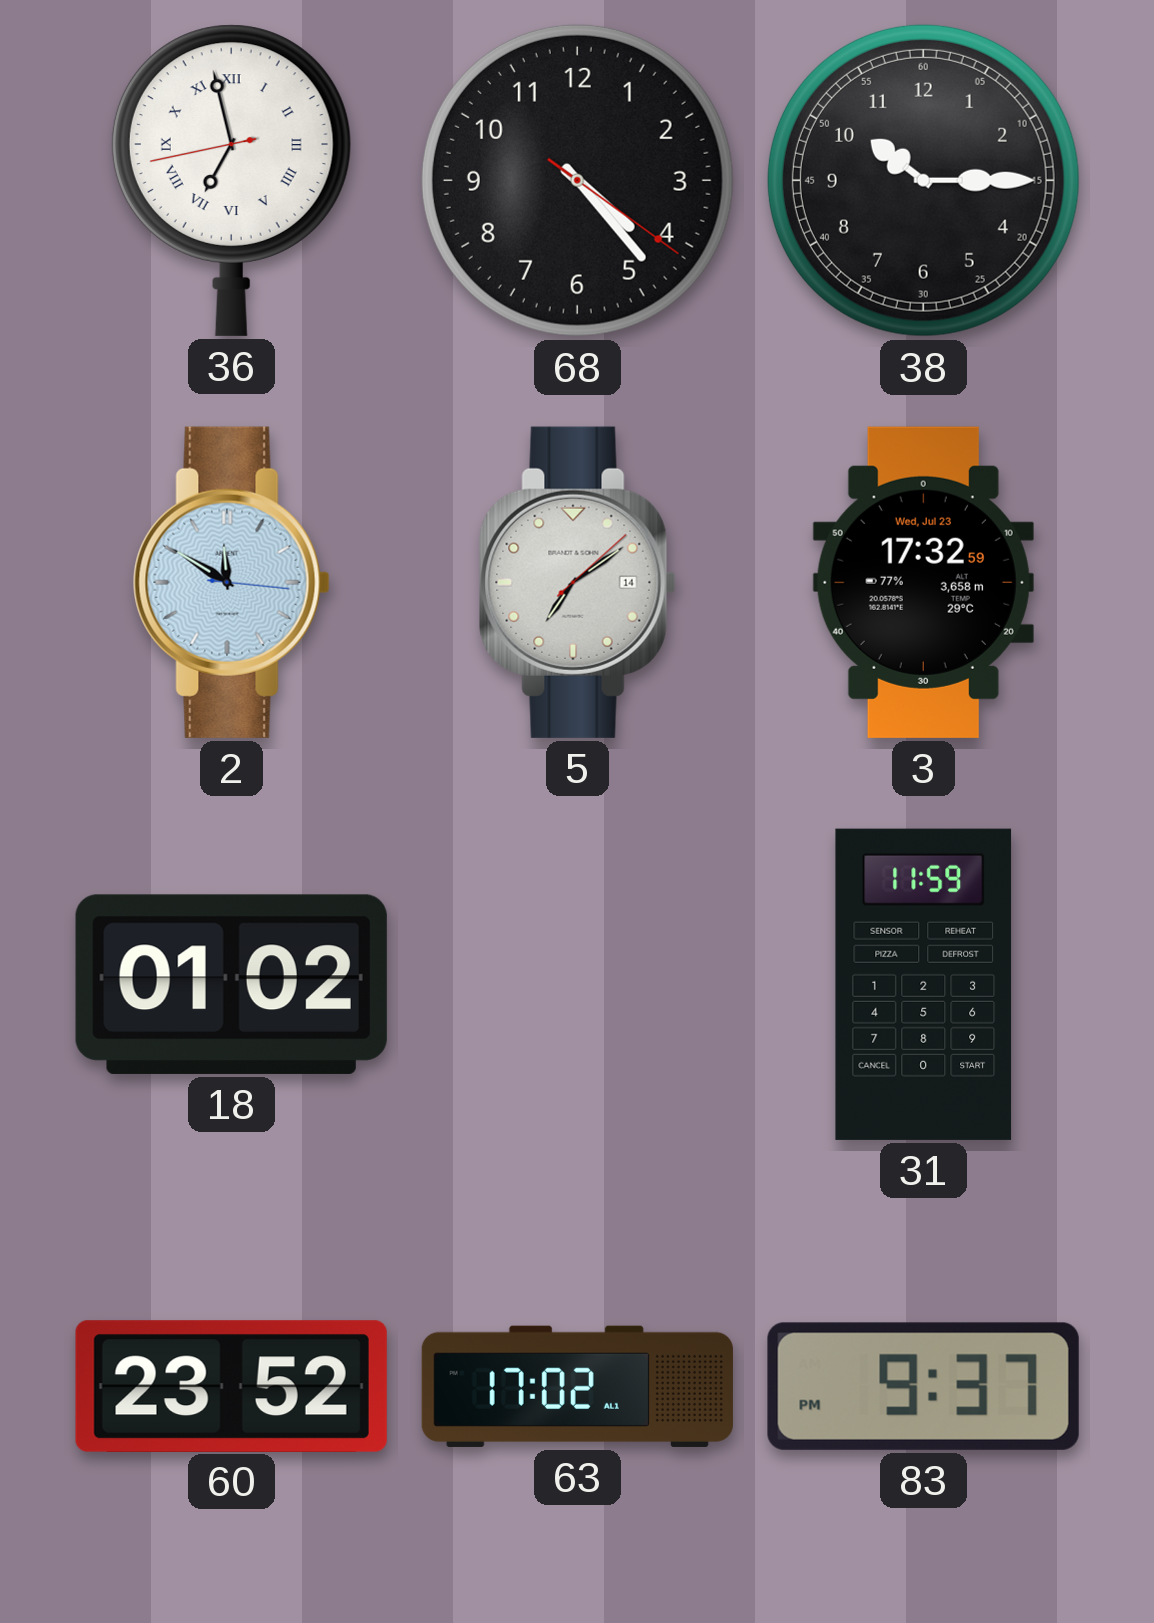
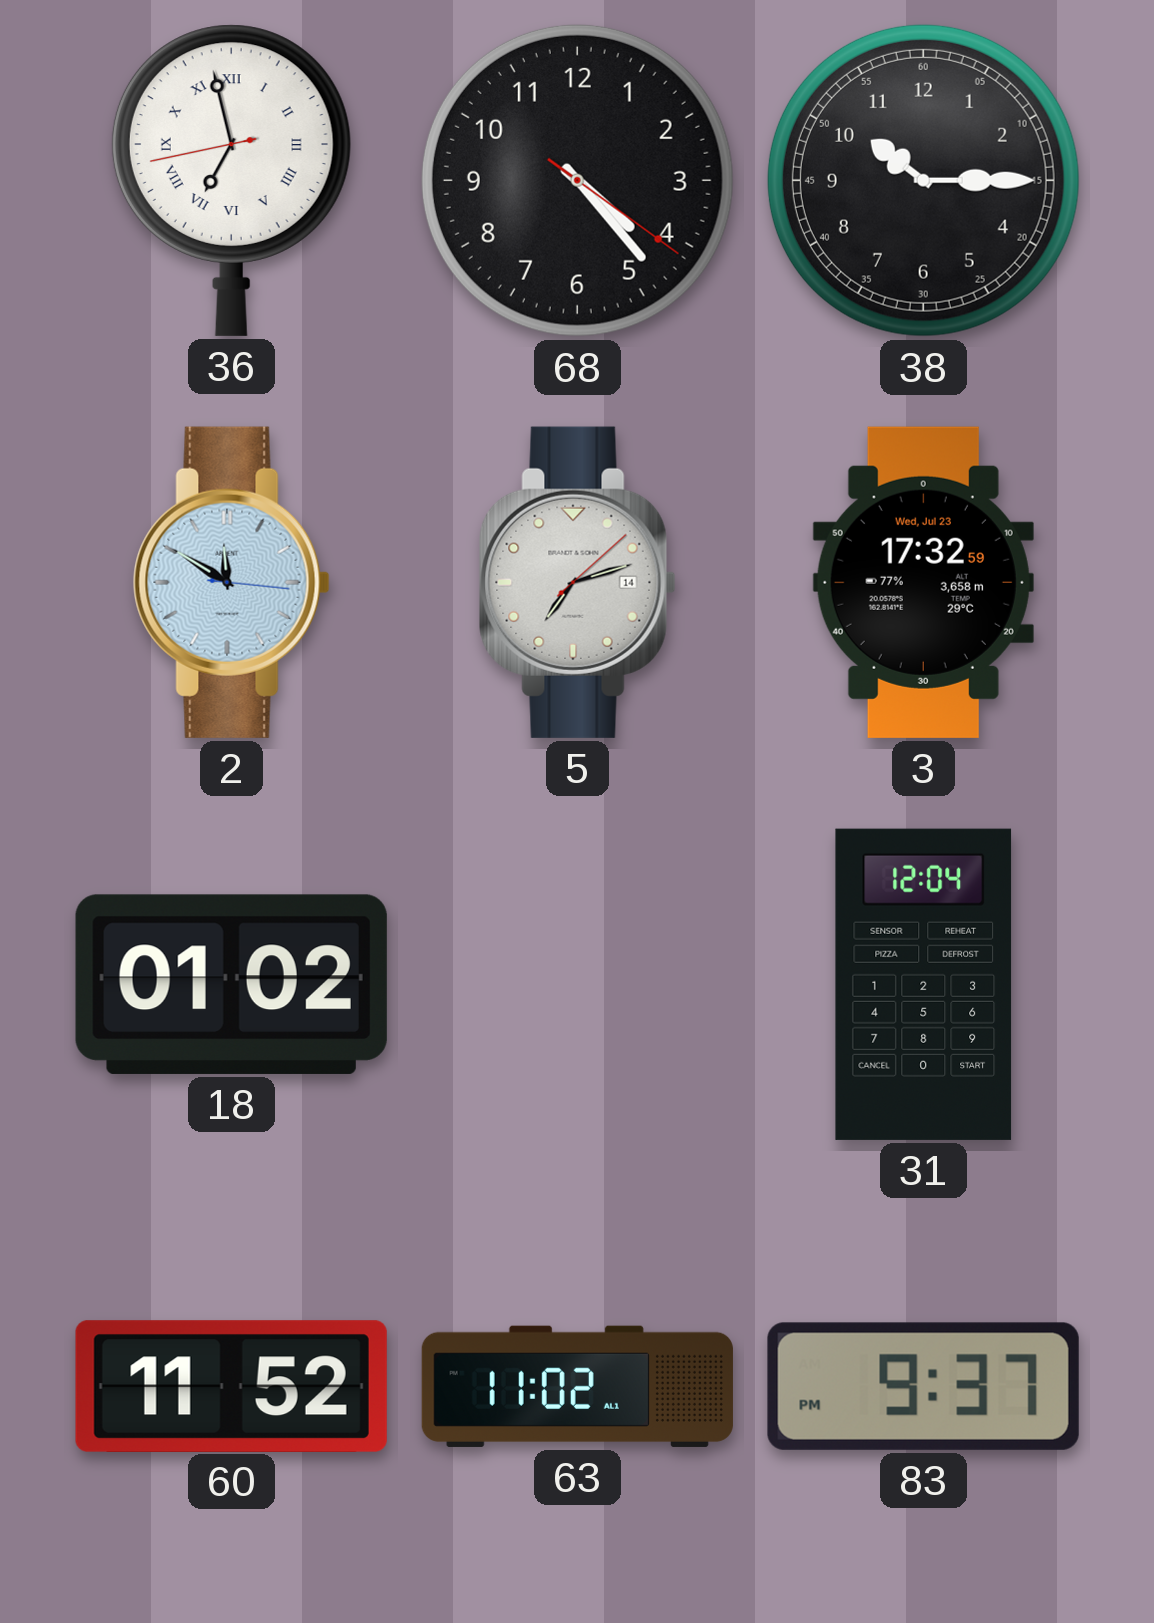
5: 7:09 -> 7:12
31: 11:59 -> 12:04
60: 23:52 -> 11:52
63: 17:02 -> 11:02
